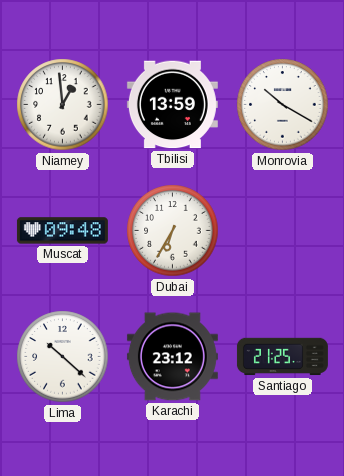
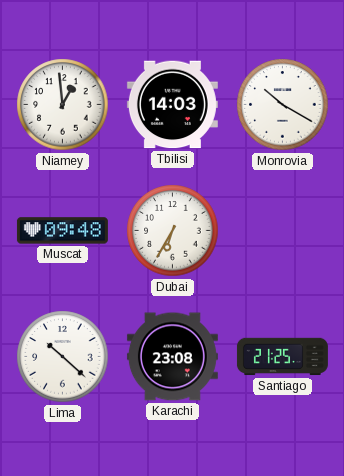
Tbilisi: 13:59 -> 14:03
Karachi: 23:12 -> 23:08
